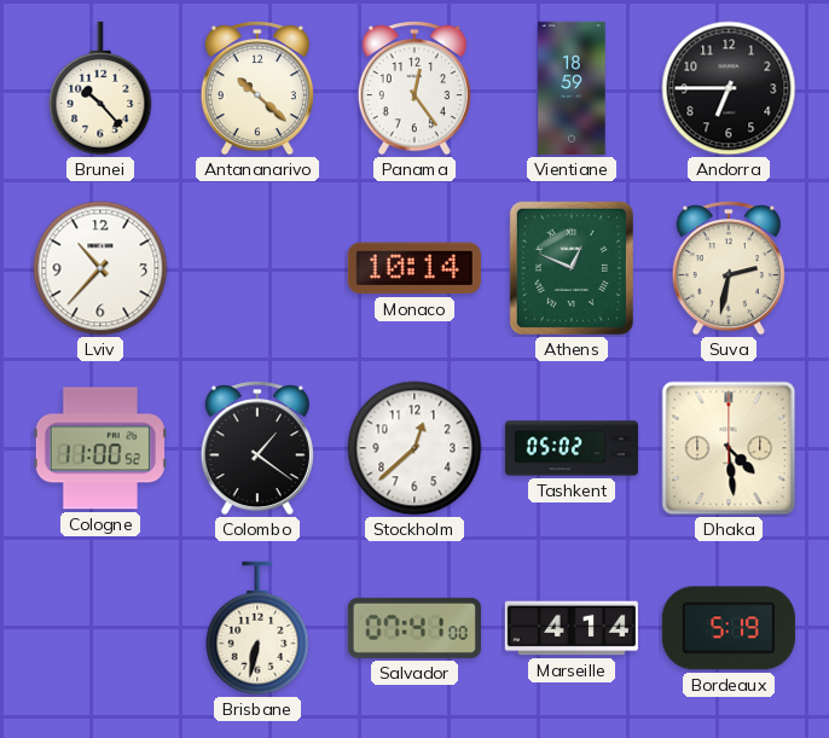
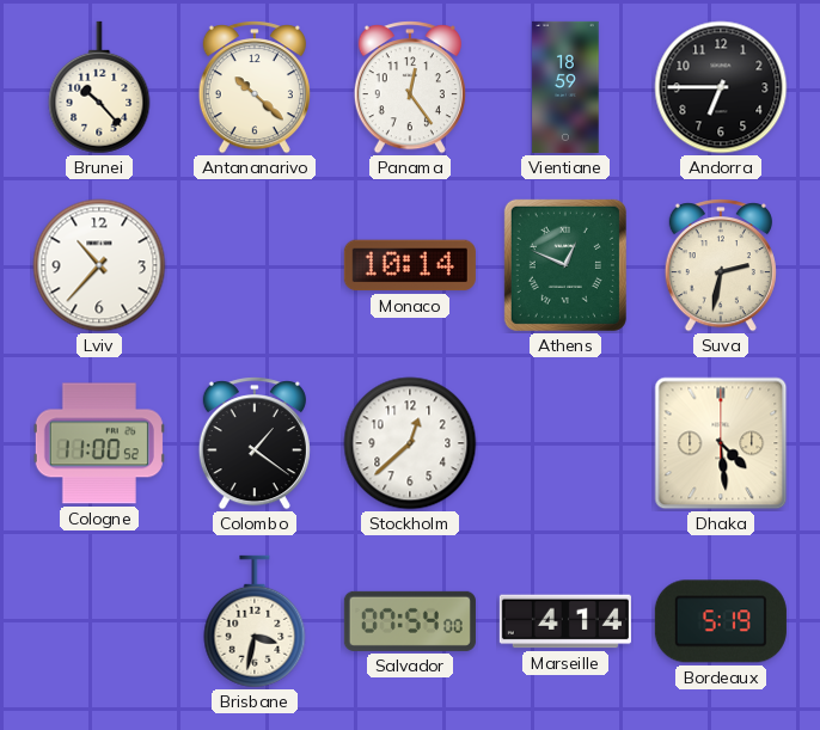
Tashkent: 05:02 -> none
Brisbane: 6:32 -> 3:32
Salvador: 07:41 -> 07:54
